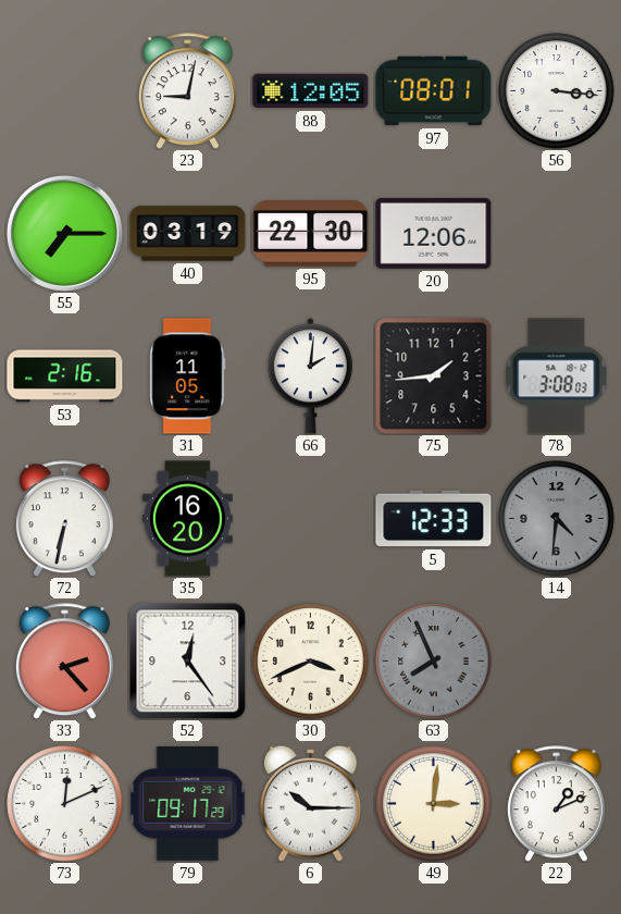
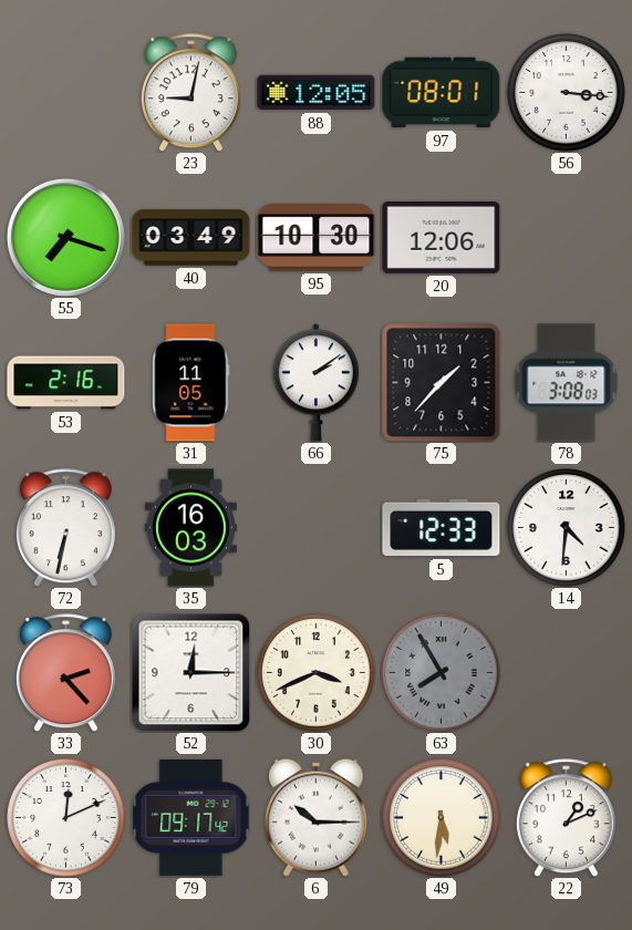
55: 7:15 -> 7:18
40: 03:19 -> 03:49
95: 22:30 -> 10:30
66: 2:01 -> 2:09
75: 1:44 -> 1:37
35: 16:20 -> 16:03
14 dial: grey -> white
52: 12:24 -> 12:15
63: 7:56 -> 7:55
79: 09:17:29 -> 09:17:42
49: 3:01 -> 5:31
